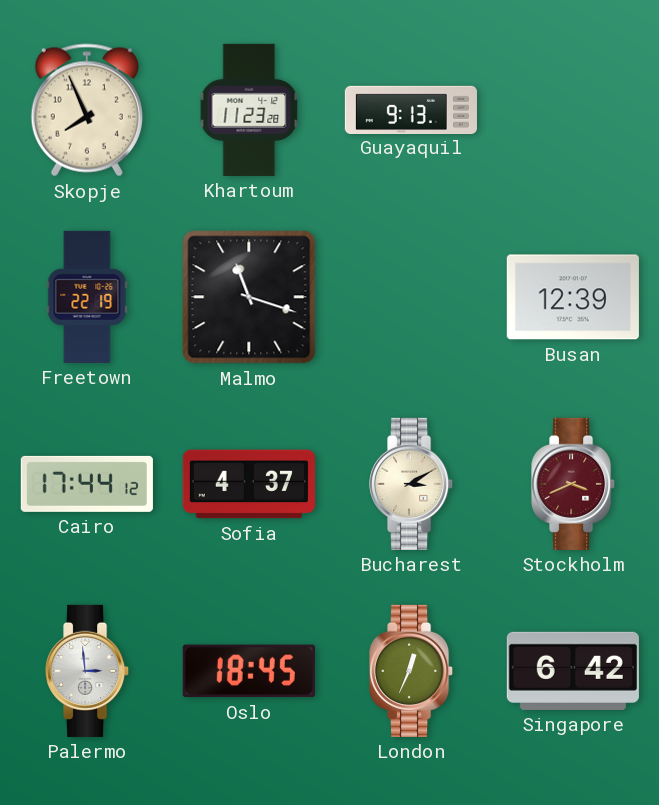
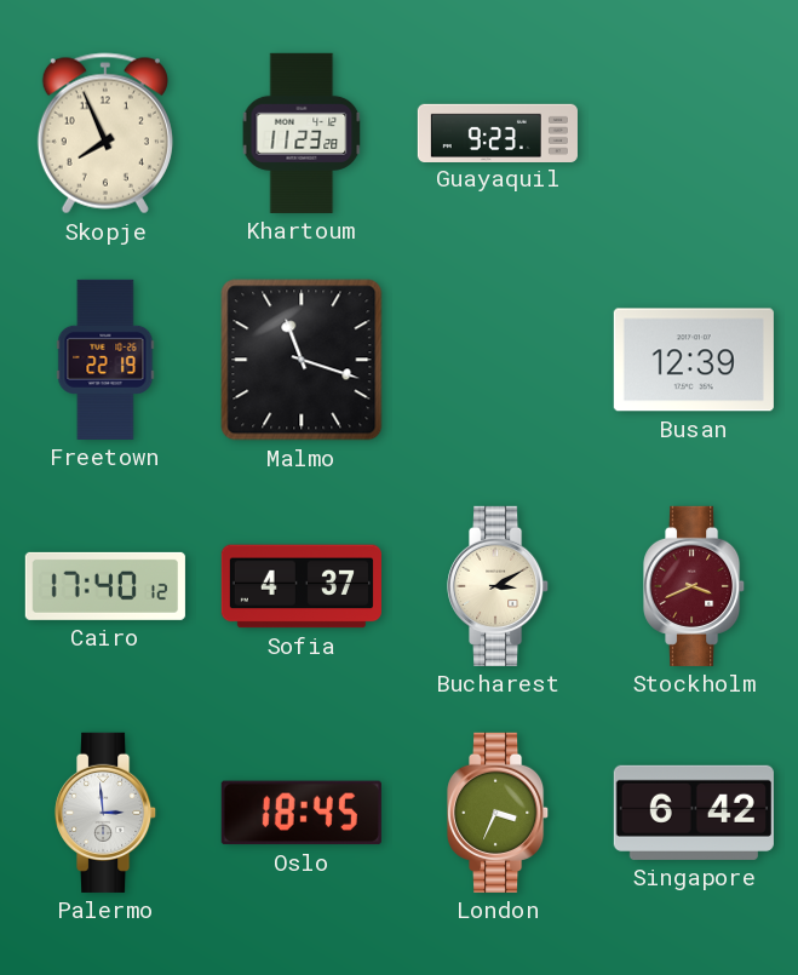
Guayaquil: 9:13 -> 9:23
Cairo: 17:44 -> 17:40
London: 12:34 -> 3:34
